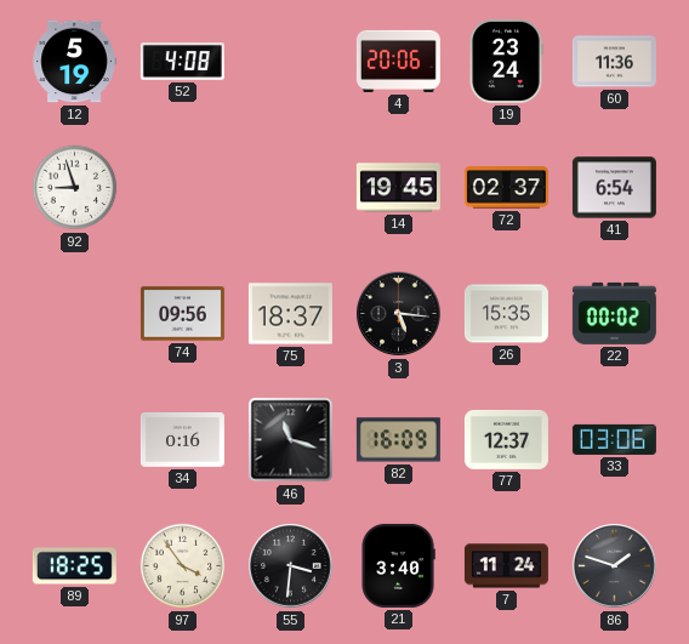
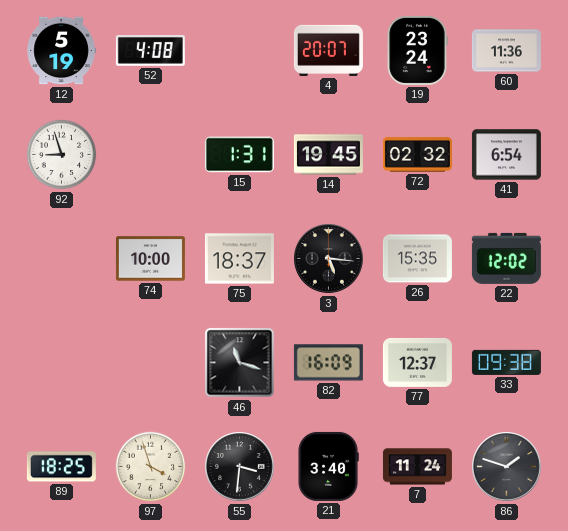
4: 20:06 -> 20:07
15: none -> 1:31
72: 02:37 -> 02:32
74: 09:56 -> 10:00
22: 00:02 -> 12:02
34: 0:16 -> none
33: 03:06 -> 09:38
97: 3:54 -> 3:57
